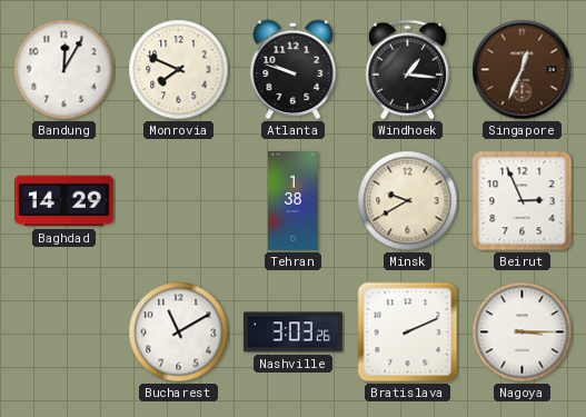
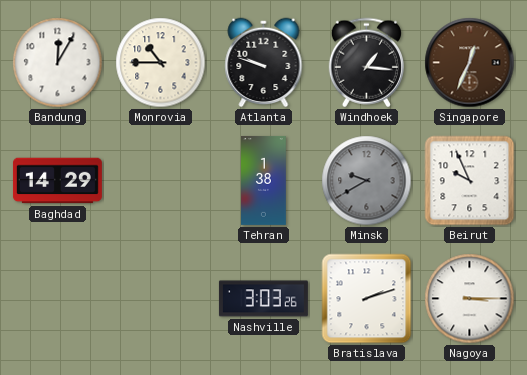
Monrovia: 7:49 -> 10:45
Minsk dial: cream -> grey
Beirut: 2:56 -> 9:56
Bucharest: 11:10 -> none
Bratislava: 2:11 -> 2:12
